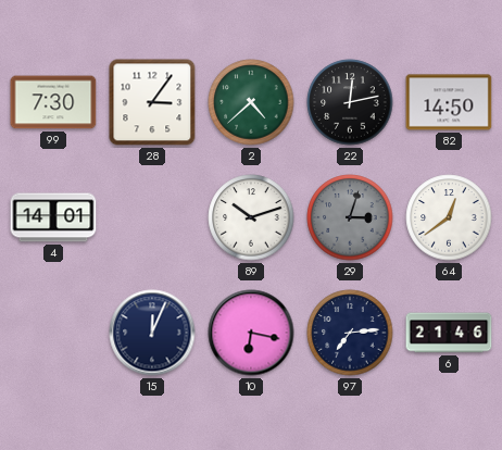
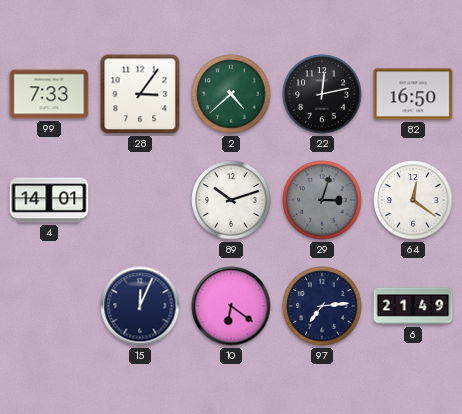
99: 7:30 -> 7:33
82: 14:50 -> 16:50
64: 12:39 -> 12:21
10: 6:17 -> 6:21
6: 21:46 -> 21:49
